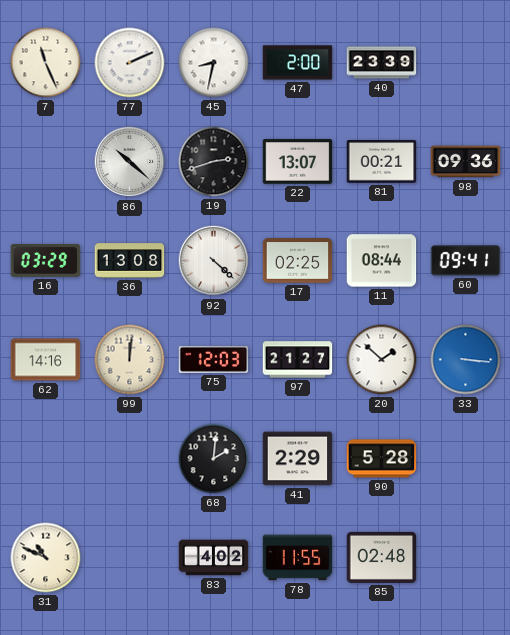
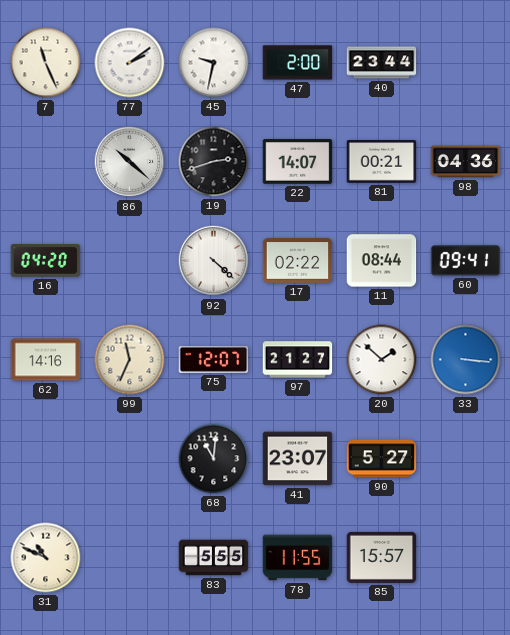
77: 2:11 -> 2:09
45: 8:32 -> 9:32
40: 23:39 -> 23:44
22: 13:07 -> 14:07
98: 09:36 -> 04:36
16: 03:29 -> 04:20
36: 13:08 -> none
17: 02:25 -> 02:22
99: 12:01 -> 11:34
75: 12:03 -> 12:07
68: 2:01 -> 11:01
41: 2:29 -> 23:07
90: 5:28 -> 5:27
83: 4:02 -> 5:55
85: 02:48 -> 15:57
